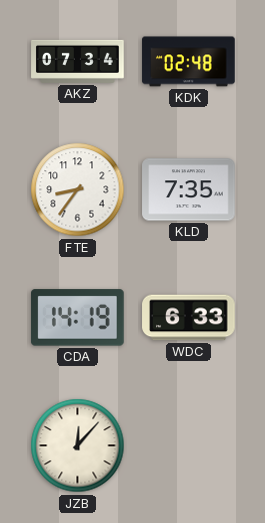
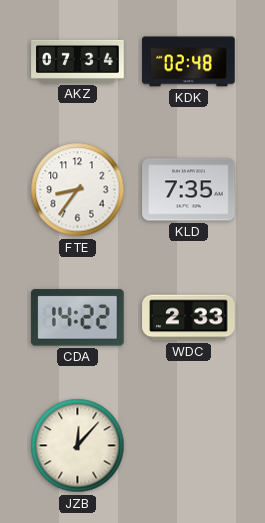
CDA: 14:19 -> 14:22
WDC: 6:33 -> 2:33
